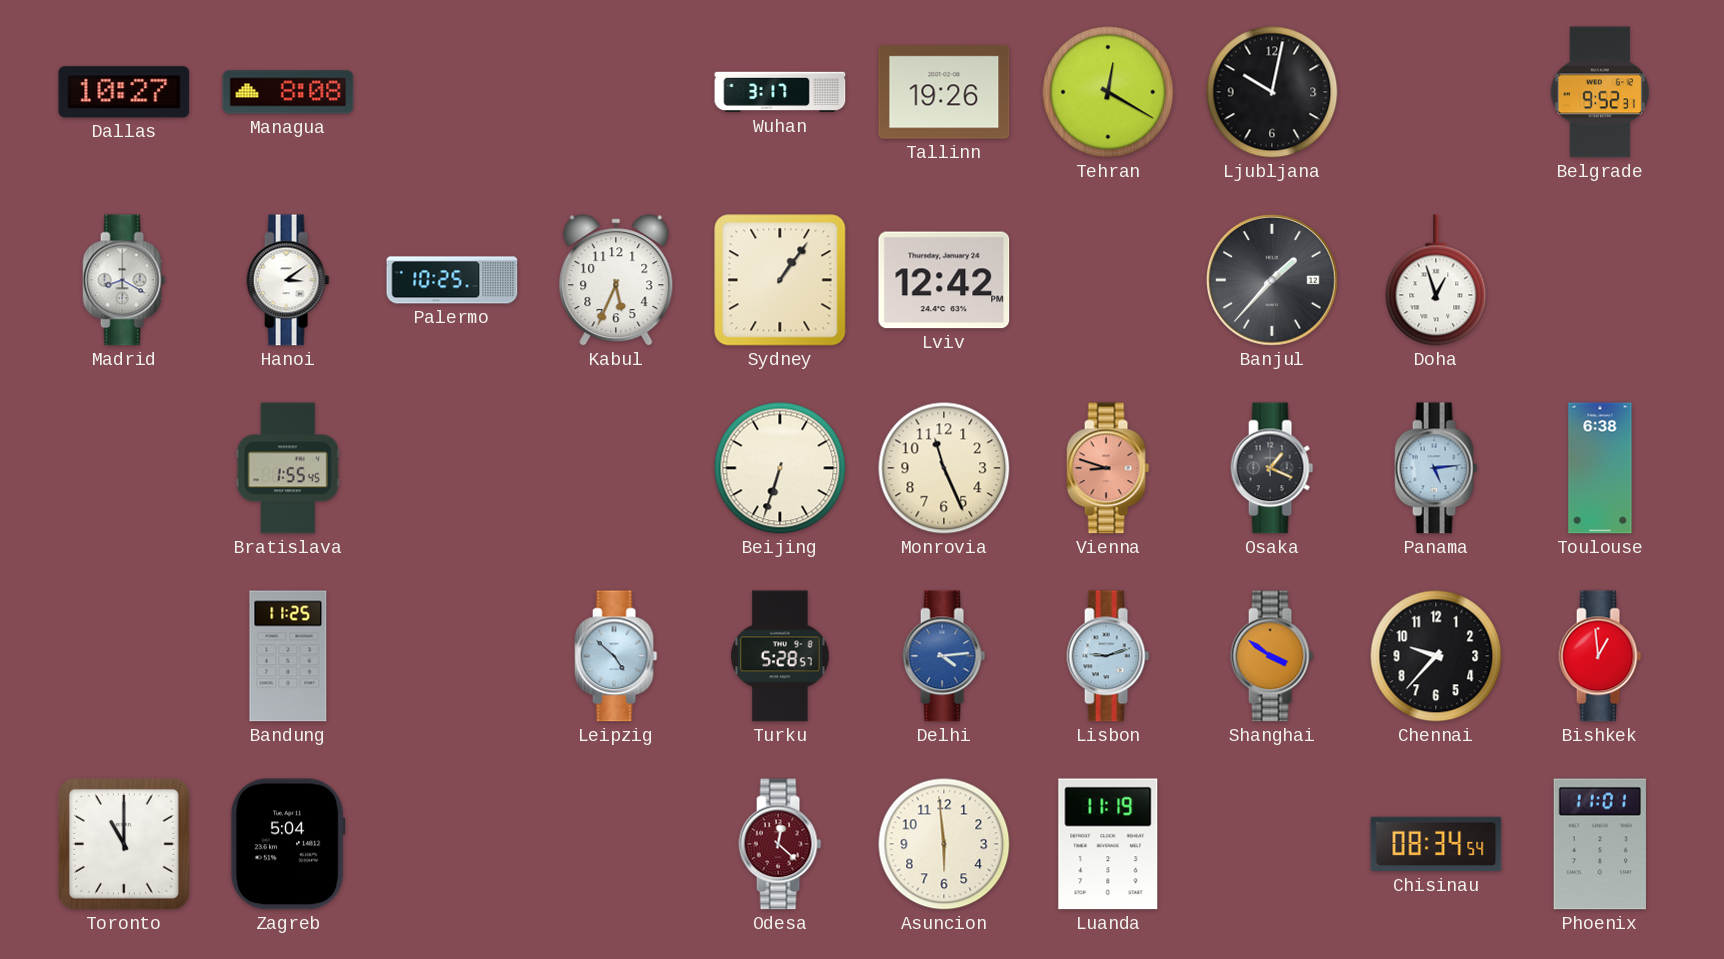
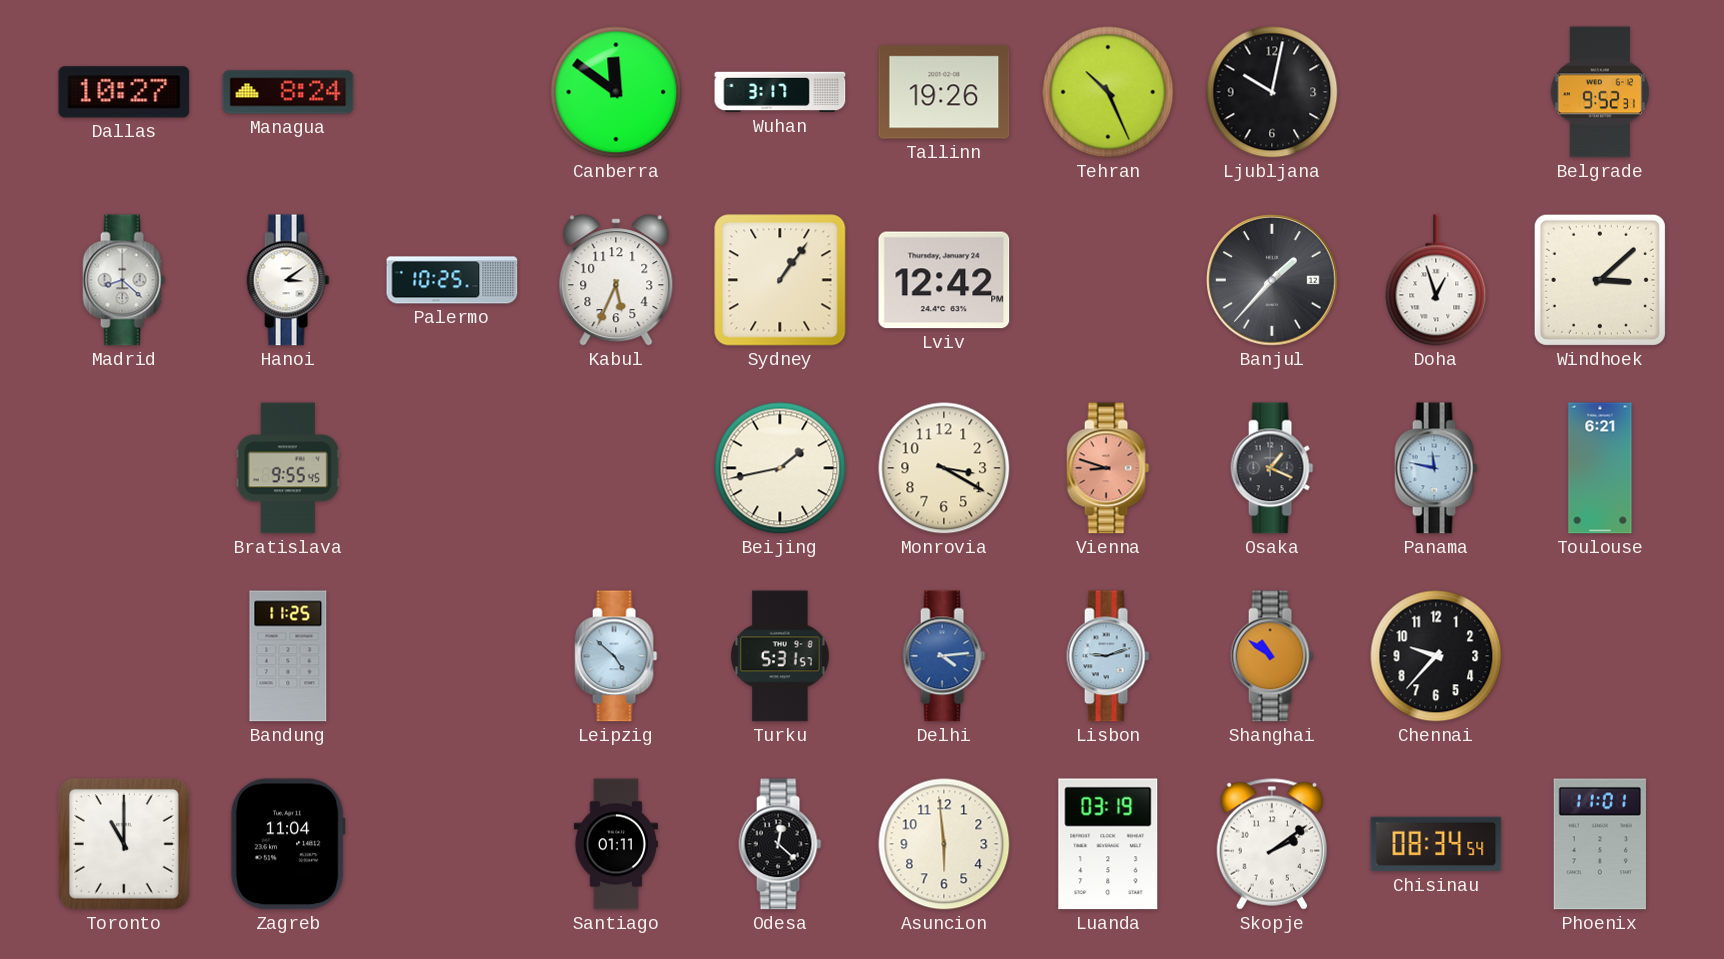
Managua: 8:08 -> 8:24
Canberra: none -> 11:51
Tehran: 12:20 -> 10:26
Madrid: 8:20 -> 8:22
Windhoek: none -> 3:08
Bratislava: 1:55 -> 9:55
Beijing: 6:33 -> 1:43
Monrovia: 11:26 -> 3:20
Panama: 5:14 -> 11:47
Toulouse: 6:38 -> 6:21
Turku: 5:28 -> 5:31
Shanghai: 3:51 -> 10:51
Bishkek: 12:59 -> none
Zagreb: 5:04 -> 11:04
Santiago: none -> 01:11
Odesa dial: burgundy -> black
Luanda: 11:19 -> 03:19
Skopje: none -> 2:09
